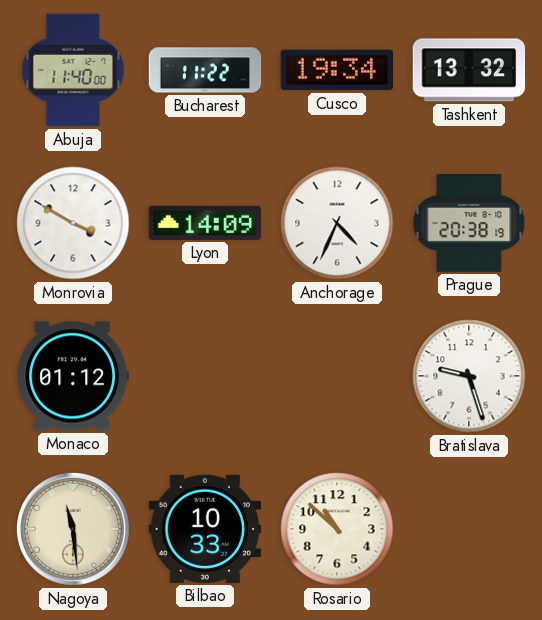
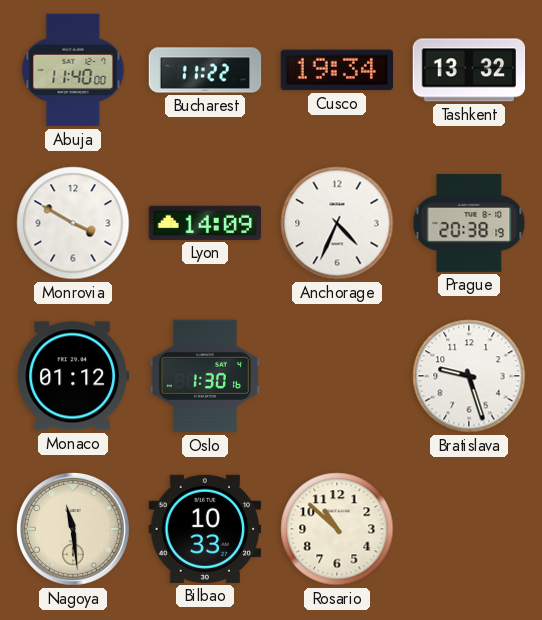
Oslo: none -> 1:30
